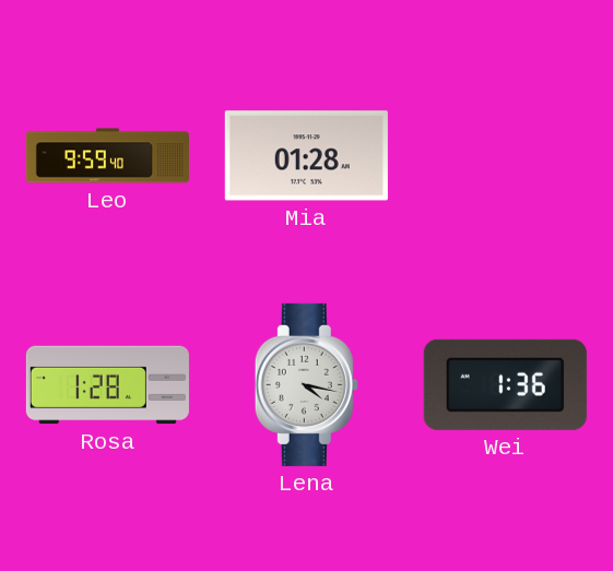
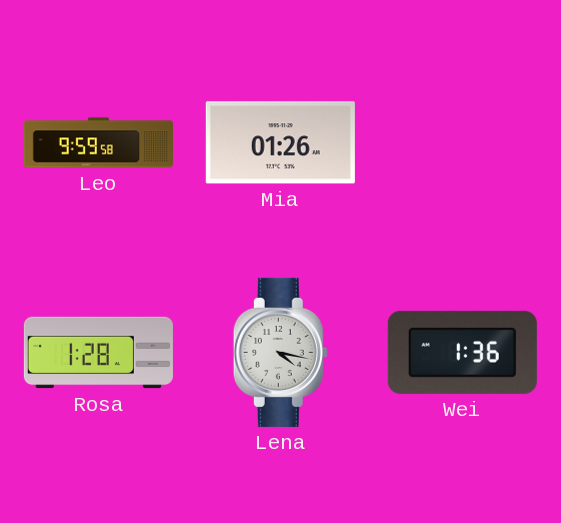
Leo: 9:59:40 -> 9:59:58
Mia: 01:28 -> 01:26
